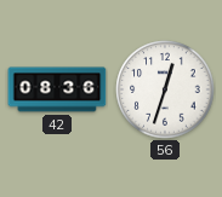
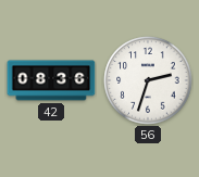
56: 12:33 -> 2:33
